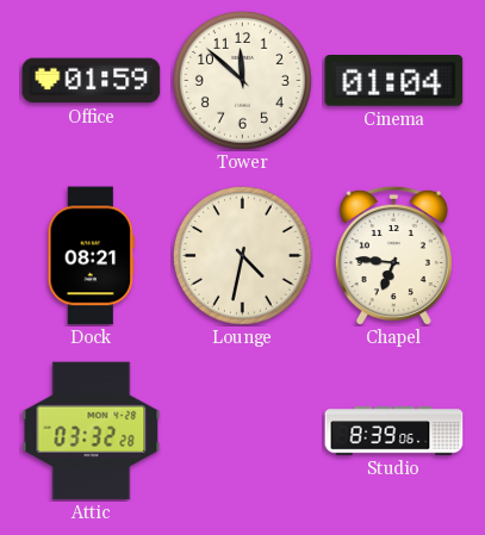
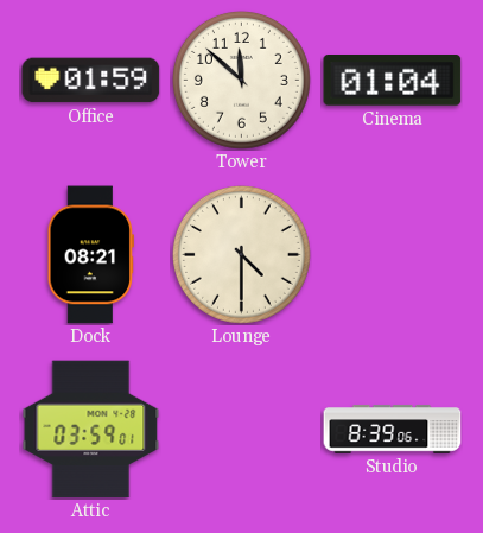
Lounge: 4:32 -> 4:30
Chapel: 6:46 -> none
Attic: 03:32 -> 03:59
